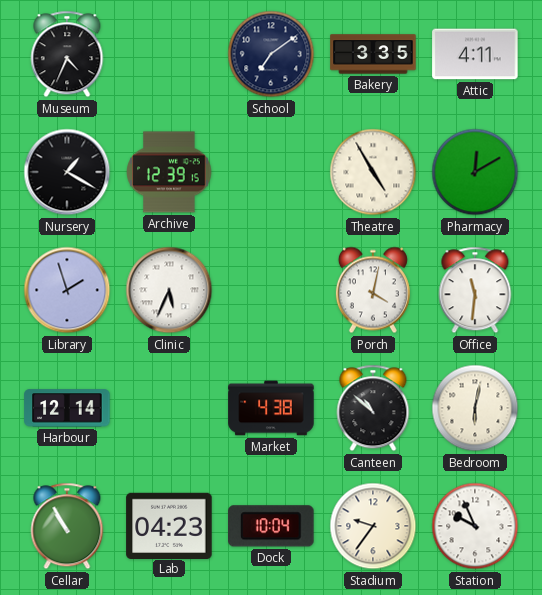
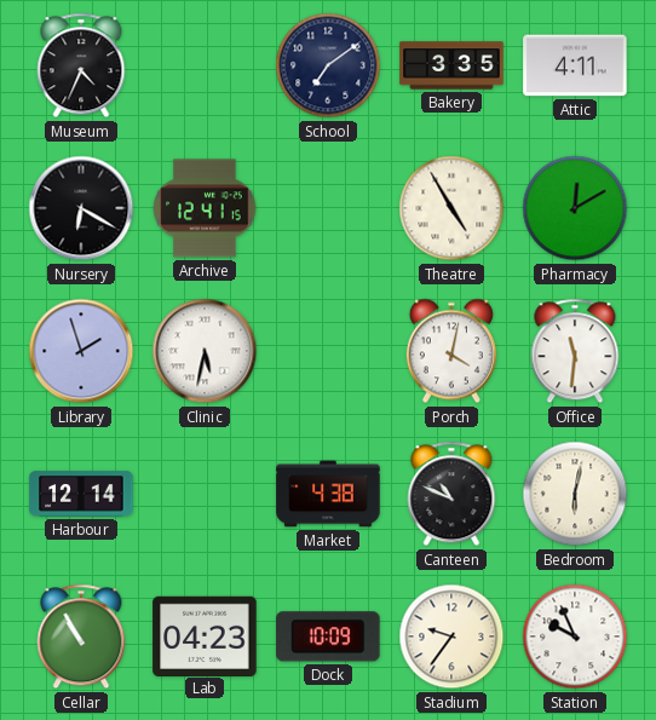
Nursery: 1:20 -> 6:20
Archive: 12:39 -> 12:41
Clinic: 5:34 -> 5:32
Canteen: 10:52 -> 10:49
Dock: 10:04 -> 10:09
